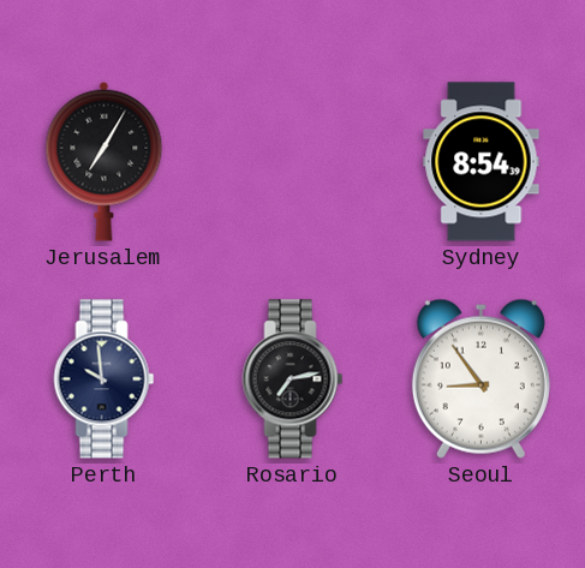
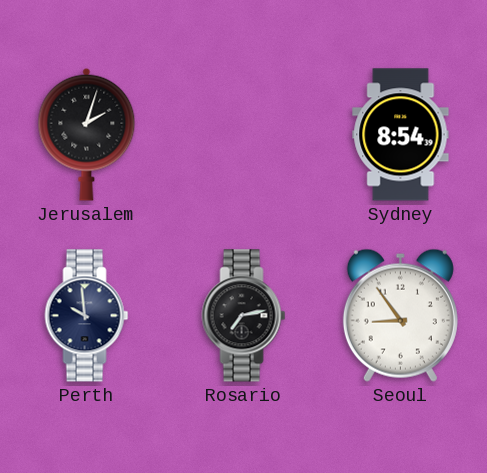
Jerusalem: 7:05 -> 2:03
